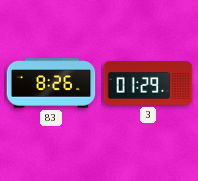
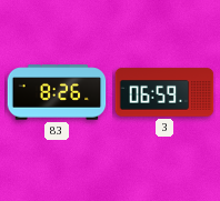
3: 01:29 -> 06:59
